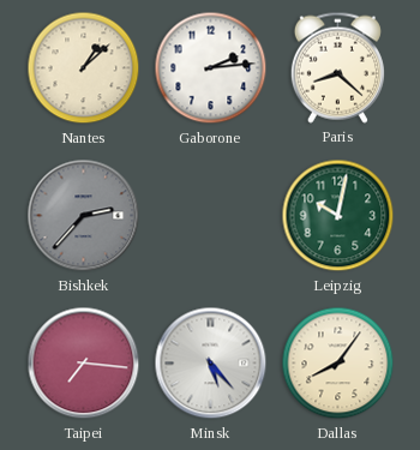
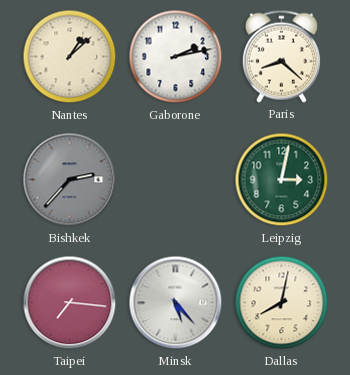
Gaborone: 2:14 -> 2:13
Leipzig: 10:02 -> 3:02
Dallas: 8:06 -> 8:02
